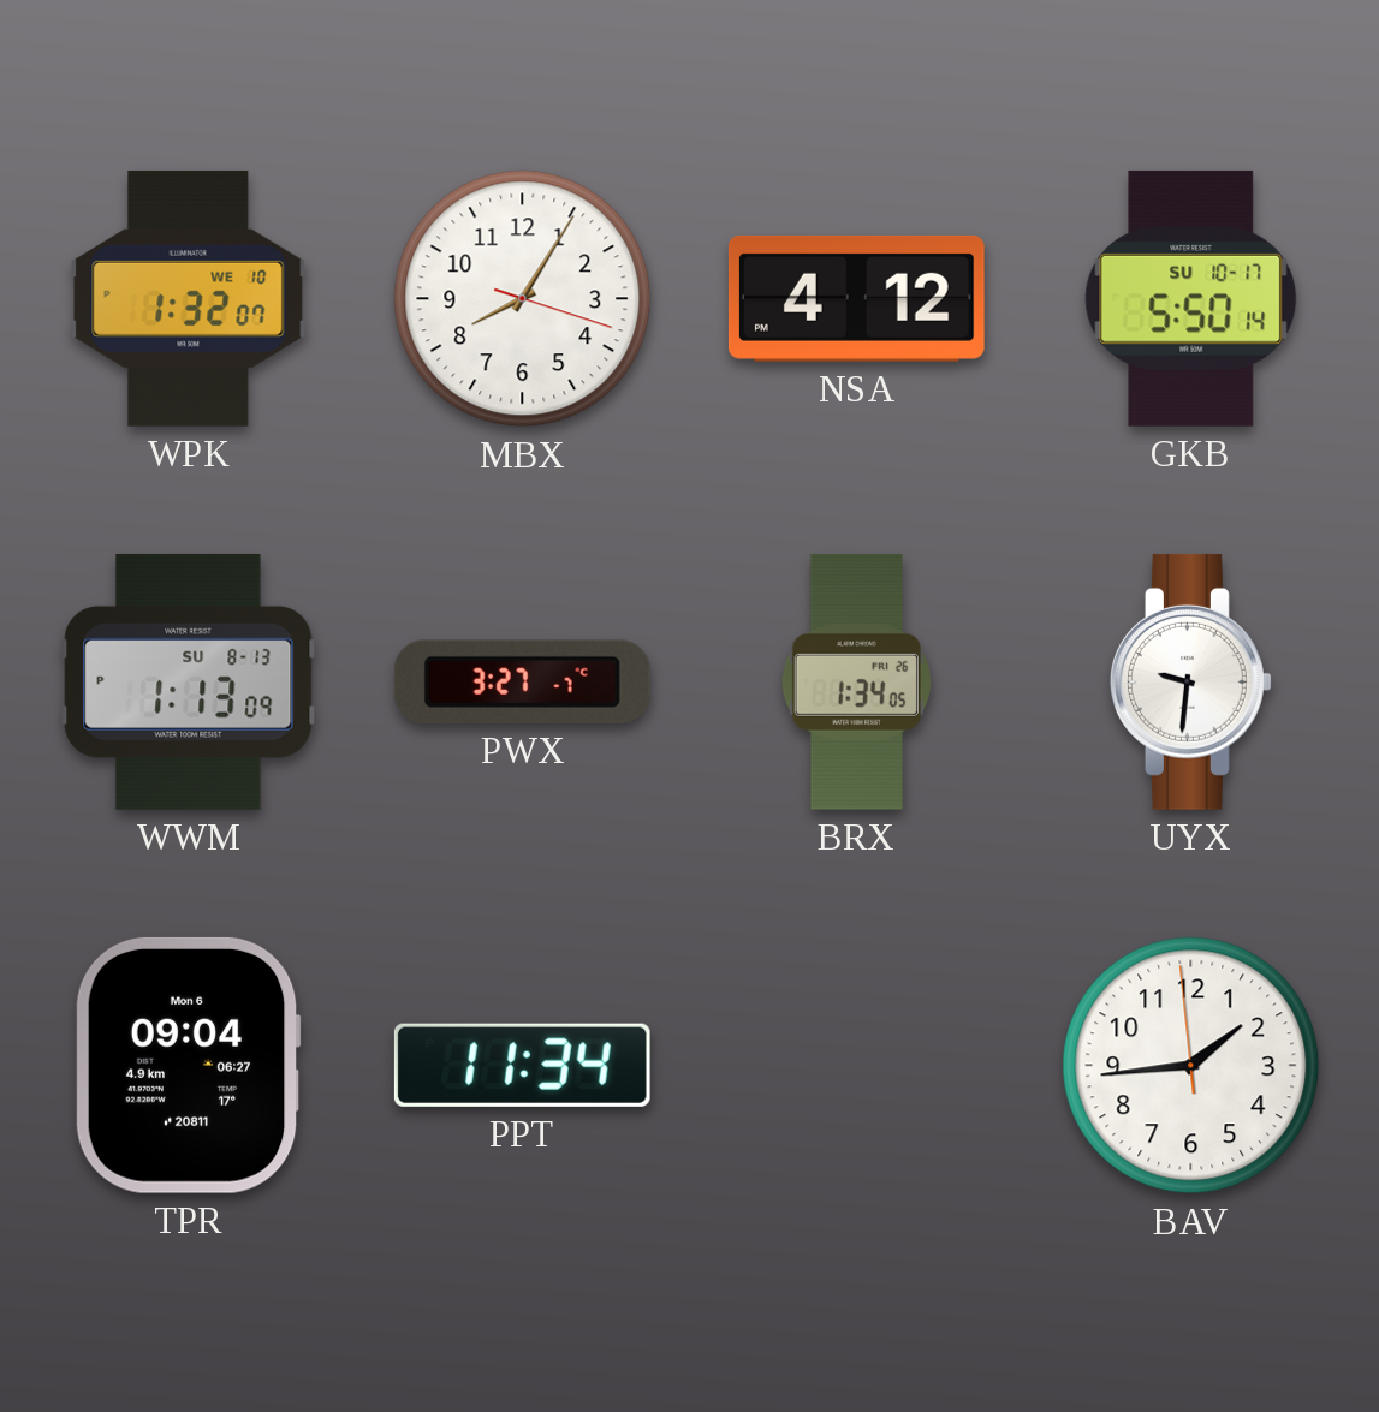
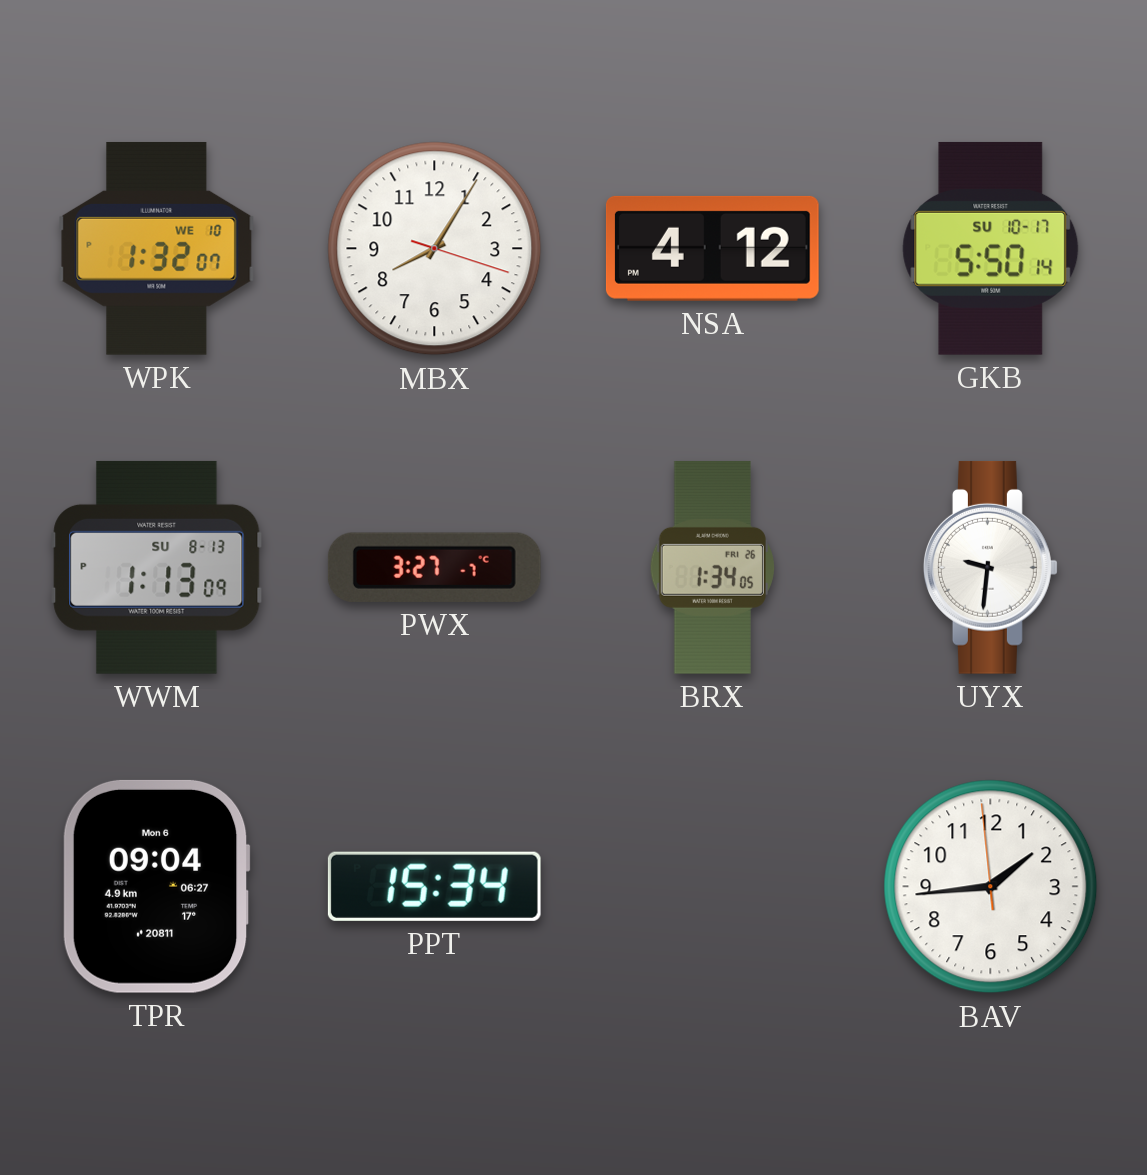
PPT: 11:34 -> 15:34
